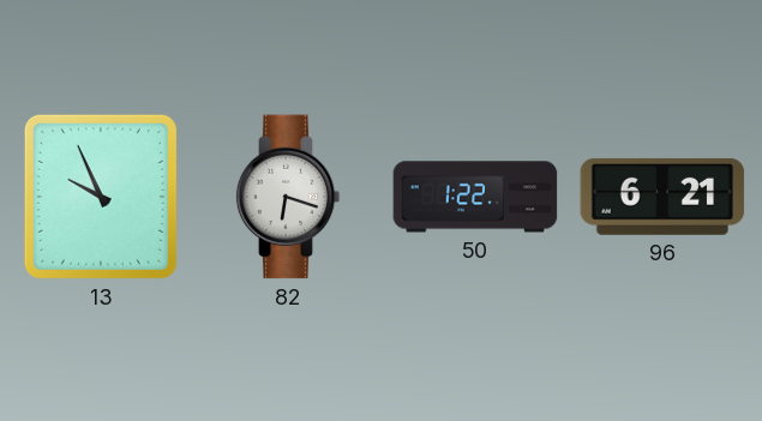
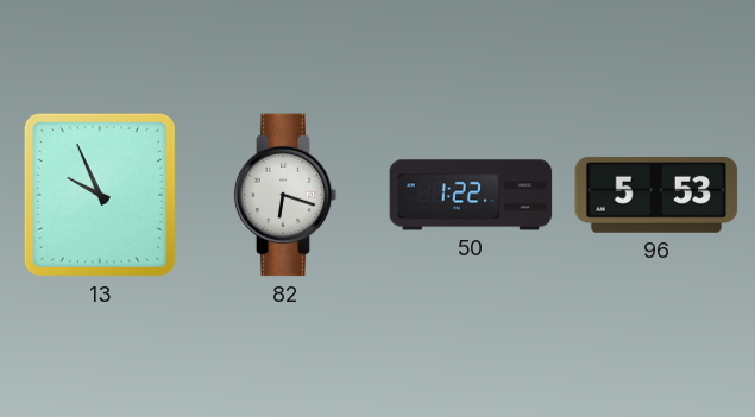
96: 6:21 -> 5:53
